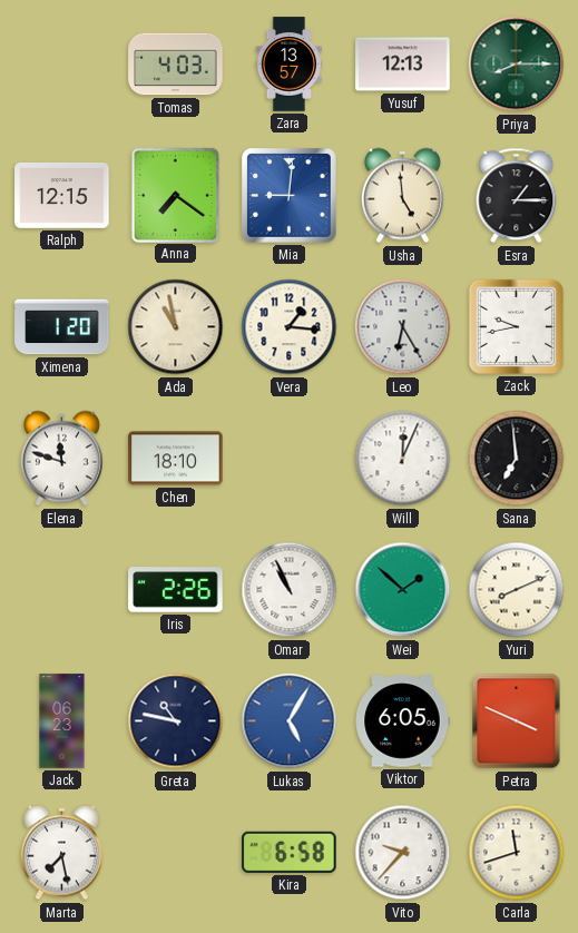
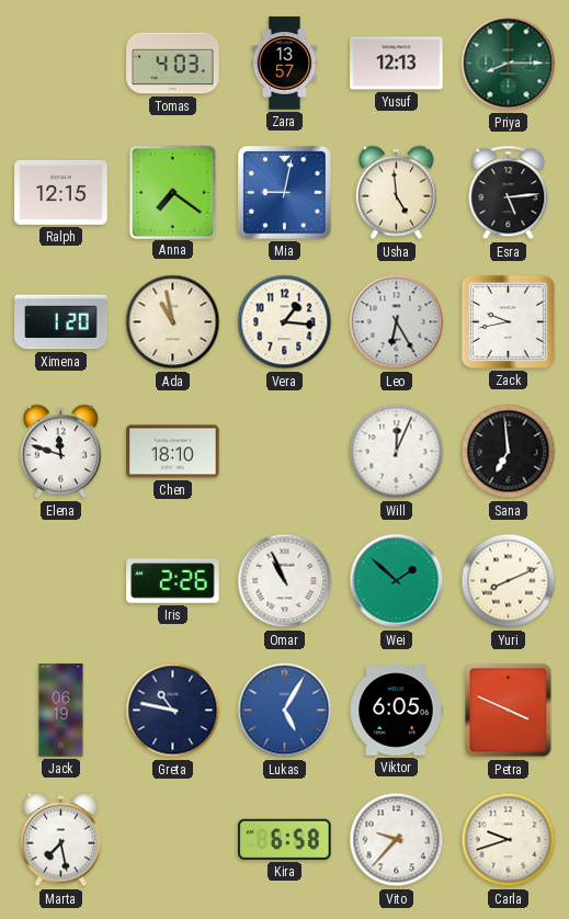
Mia: 9:01 -> 9:02
Esra: 1:15 -> 5:14
Jack: 06:23 -> 06:19
Carla: 11:42 -> 9:42
